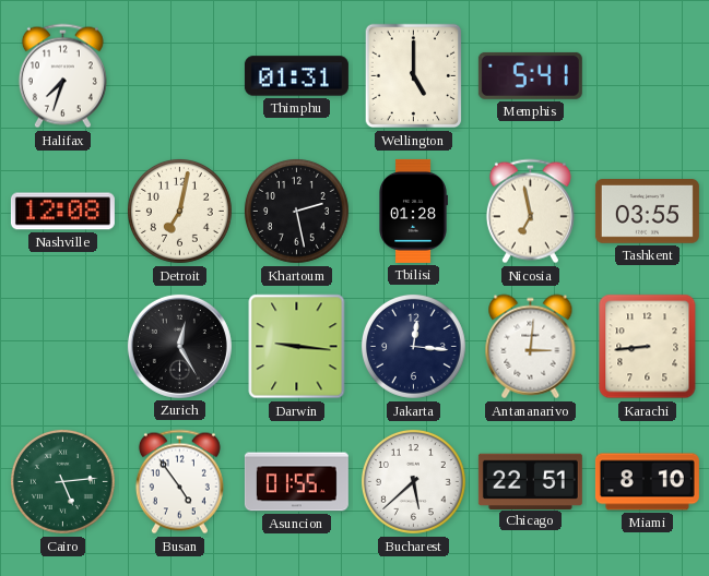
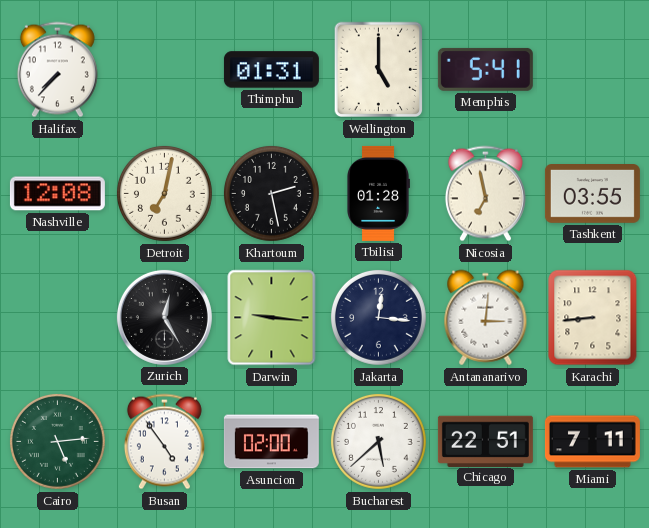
Halifax: 7:33 -> 7:37
Asuncion: 01:55 -> 02:00
Miami: 8:10 -> 7:11
